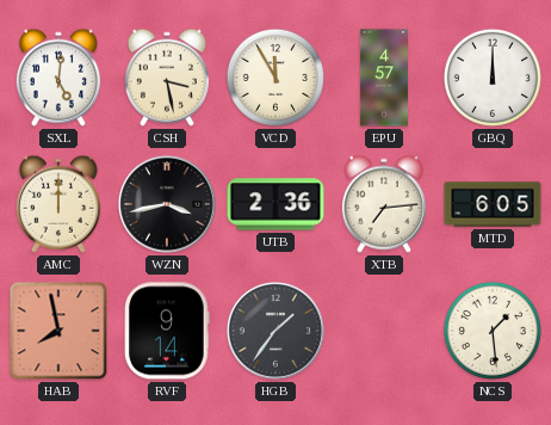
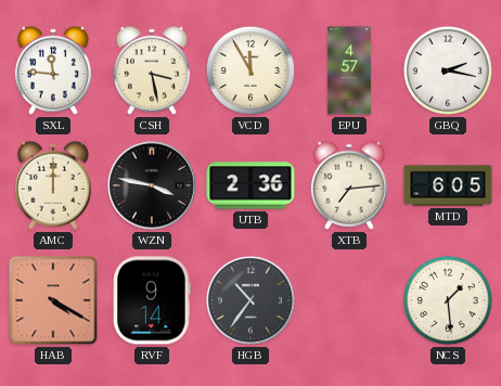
SXL: 5:01 -> 11:46
GBQ: 12:00 -> 2:17
WZN: 3:43 -> 3:47
HAB: 7:58 -> 4:20
HGB: 1:36 -> 10:36
